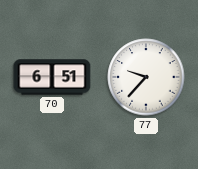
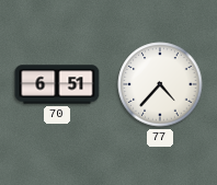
77: 9:37 -> 4:37
